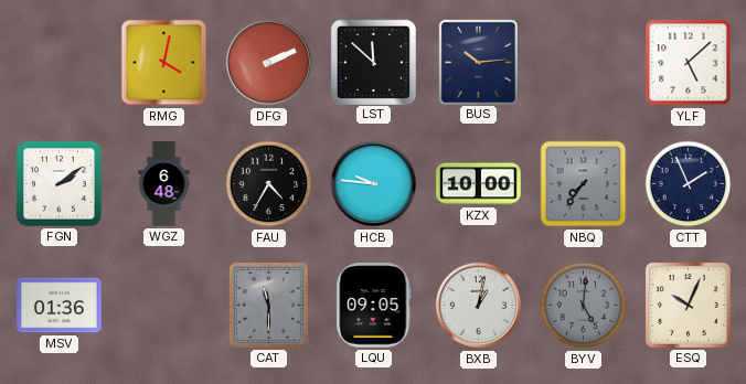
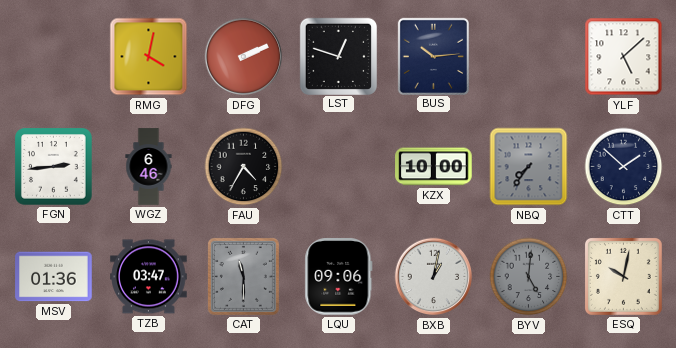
LST: 11:52 -> 12:48
FGN: 2:09 -> 2:44
WGZ: 6:48 -> 6:46
HCB: 9:46 -> none
CTT: 1:56 -> 1:52
TZB: none -> 03:47
LQU: 09:05 -> 09:06
ESQ: 10:04 -> 10:02
